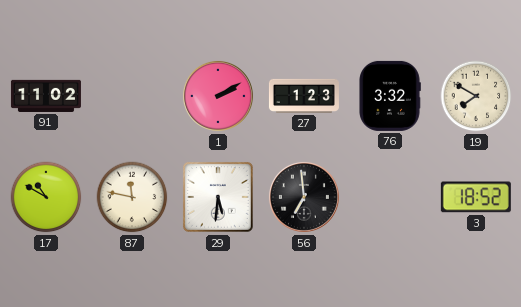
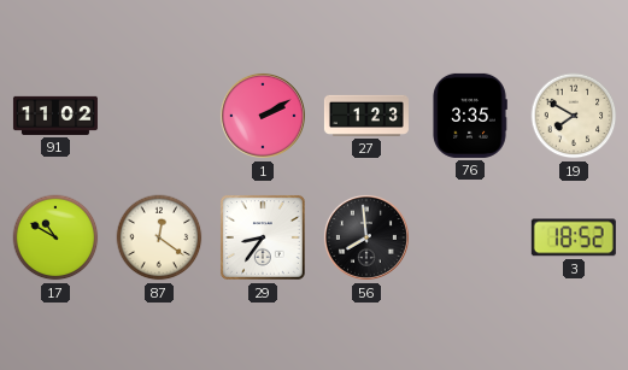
76: 3:32 -> 3:35
87: 11:47 -> 12:21
29: 5:31 -> 8:36
56: 6:59 -> 7:59
